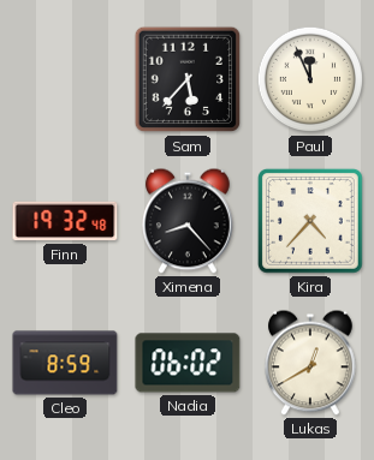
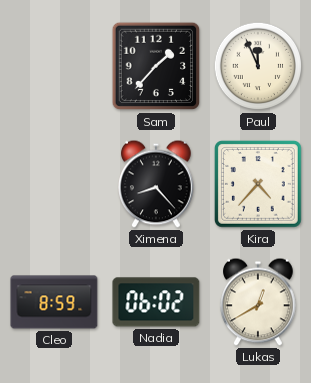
Sam: 5:37 -> 1:37
Finn: 19:32 -> none
